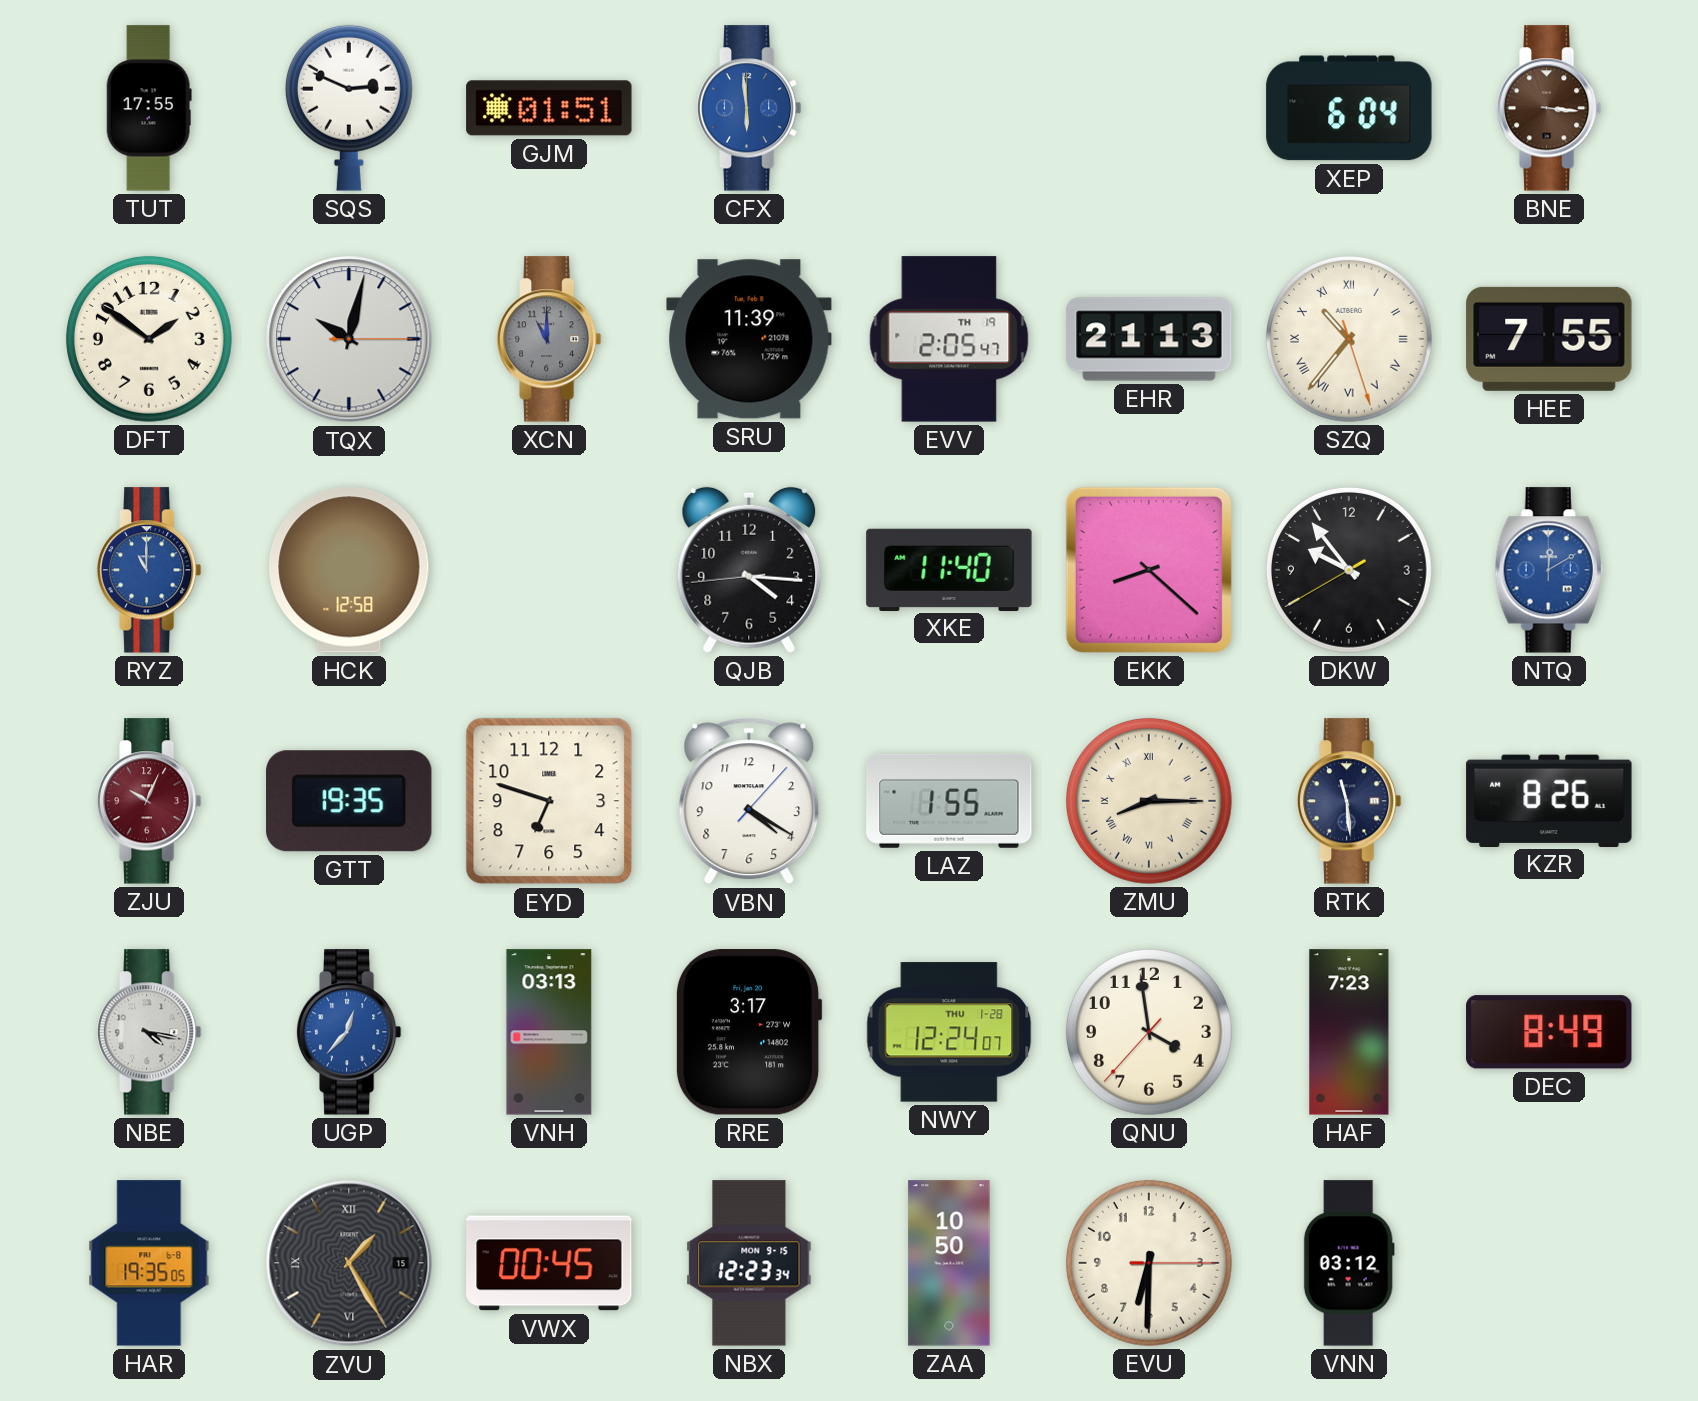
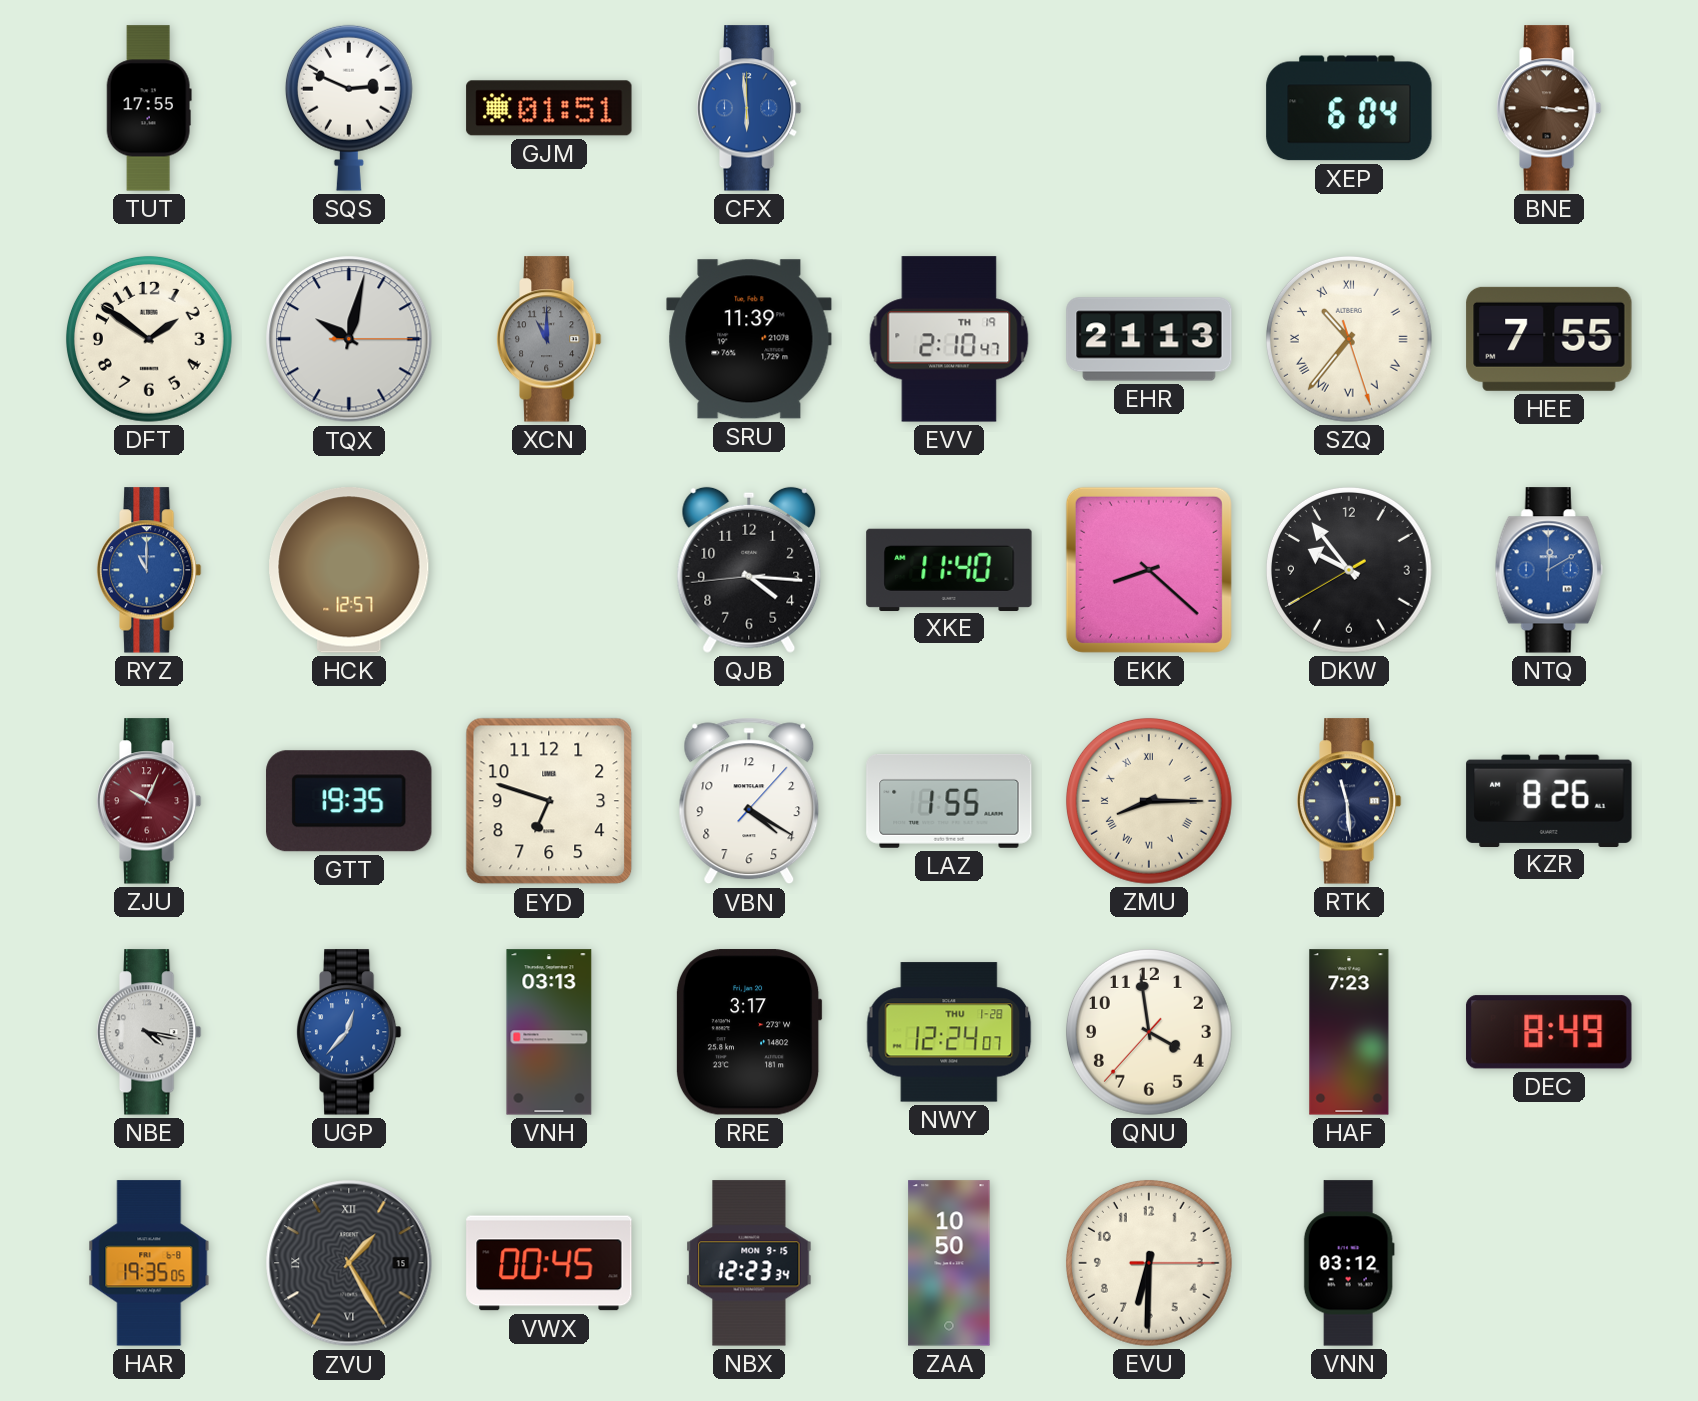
EVV: 2:05 -> 2:10
HCK: 12:58 -> 12:57
